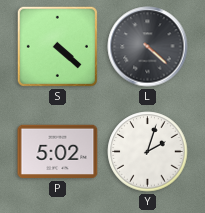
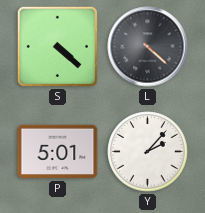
P: 5:02 -> 5:01
Y: 2:03 -> 2:07
